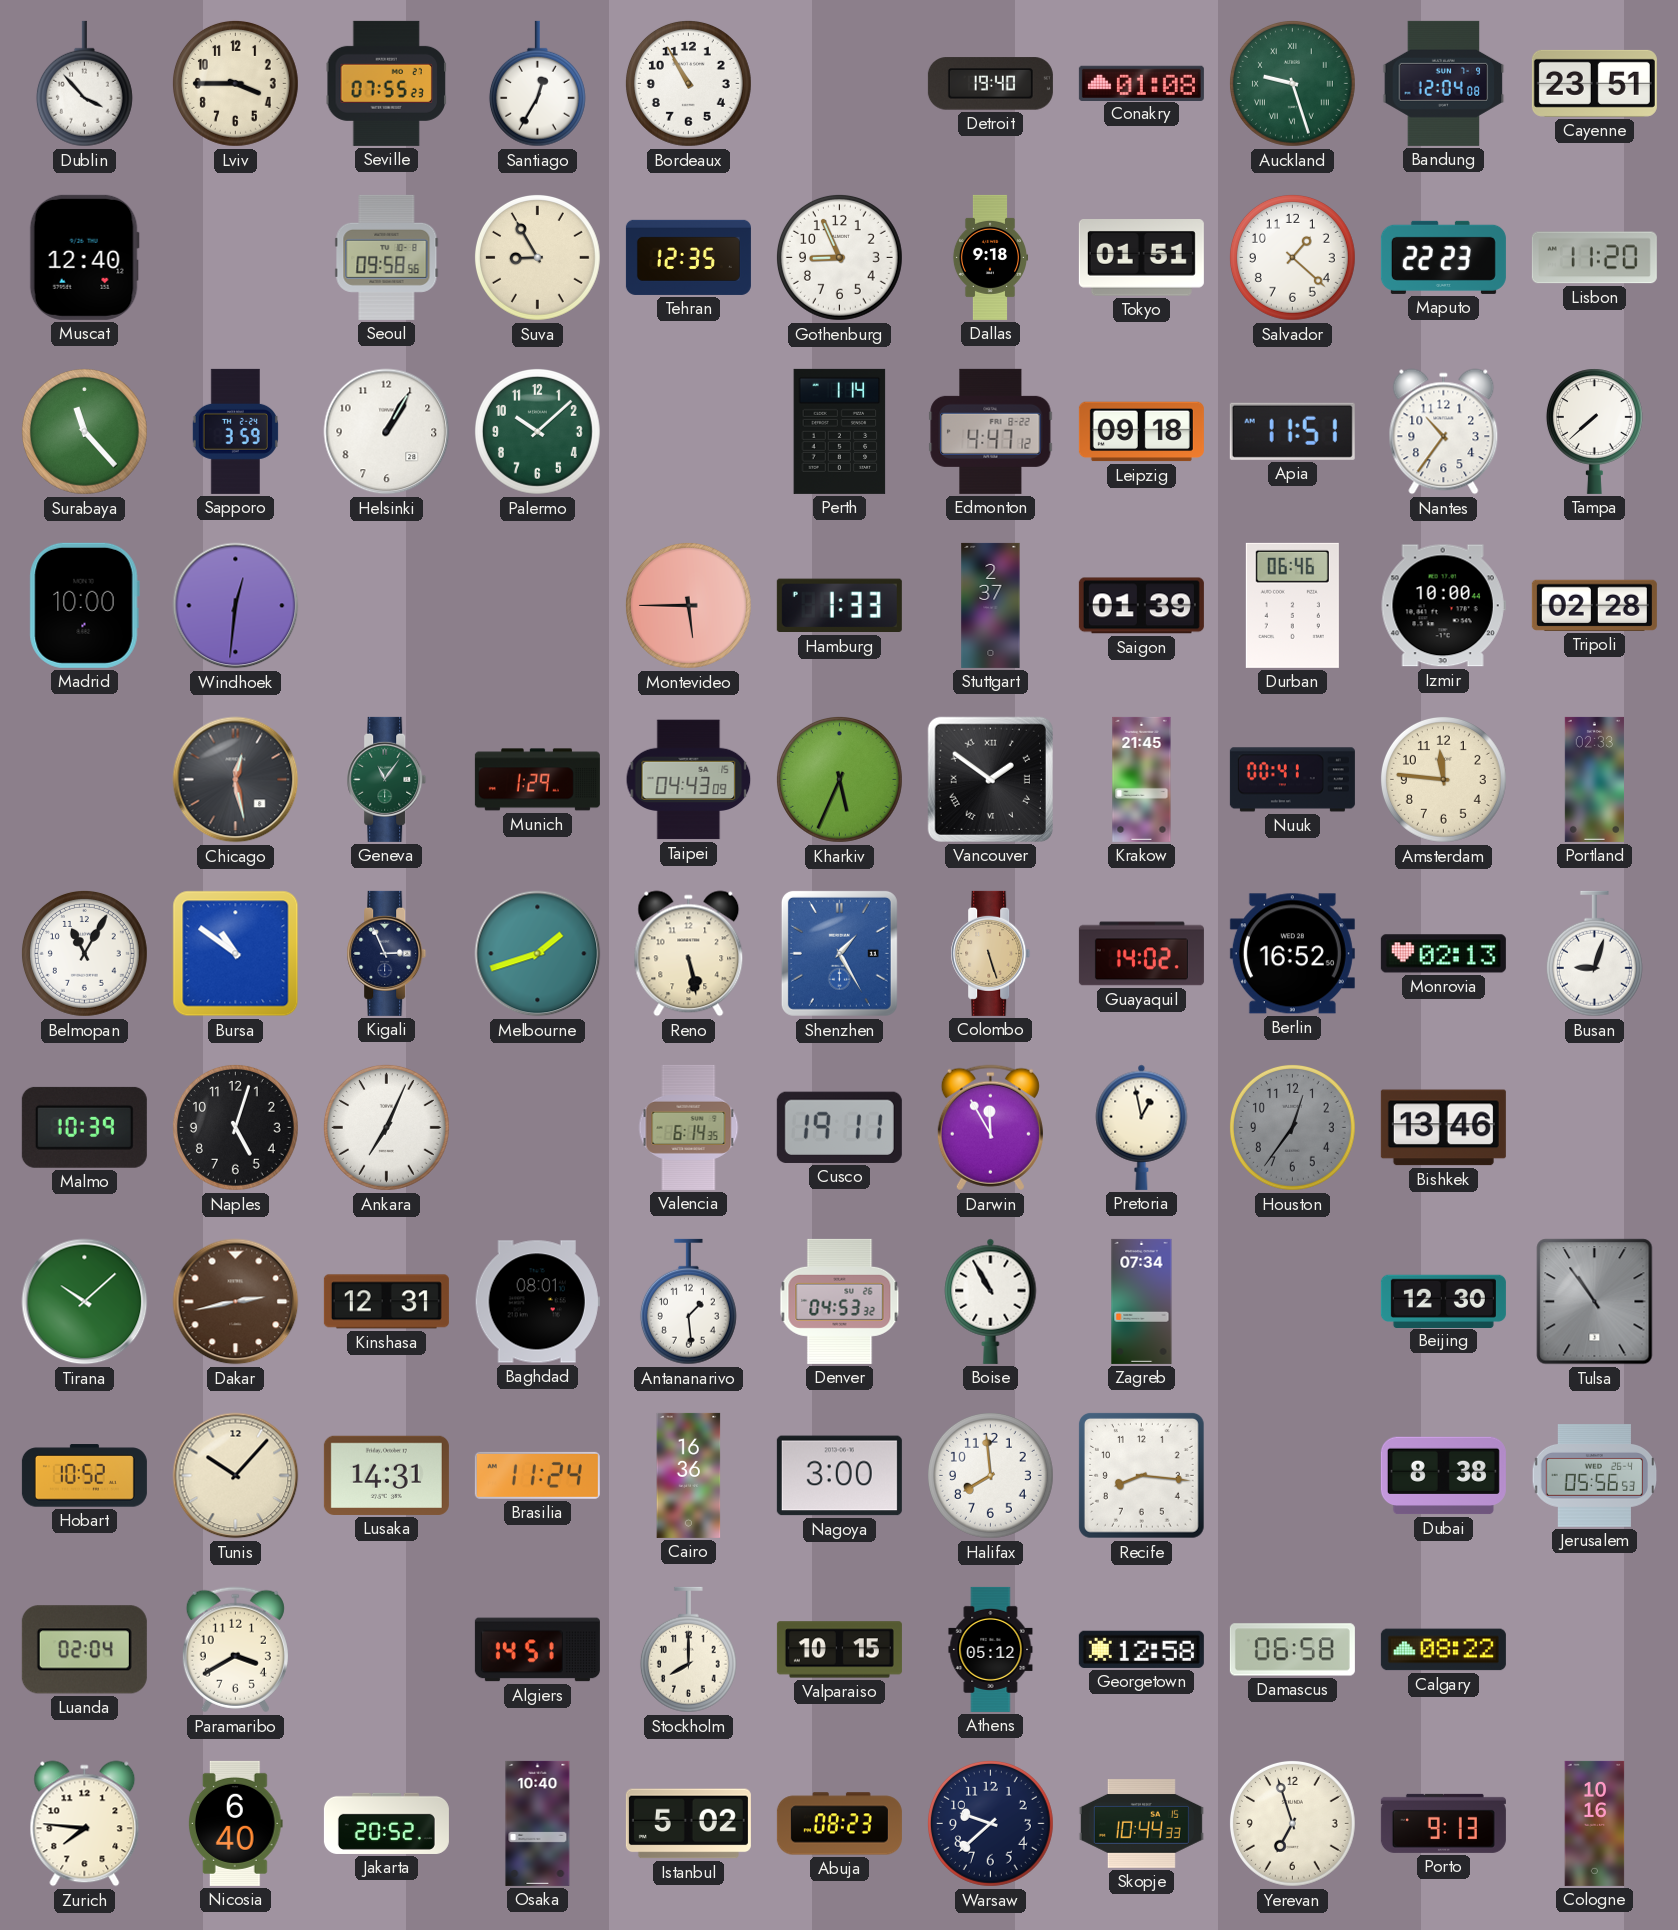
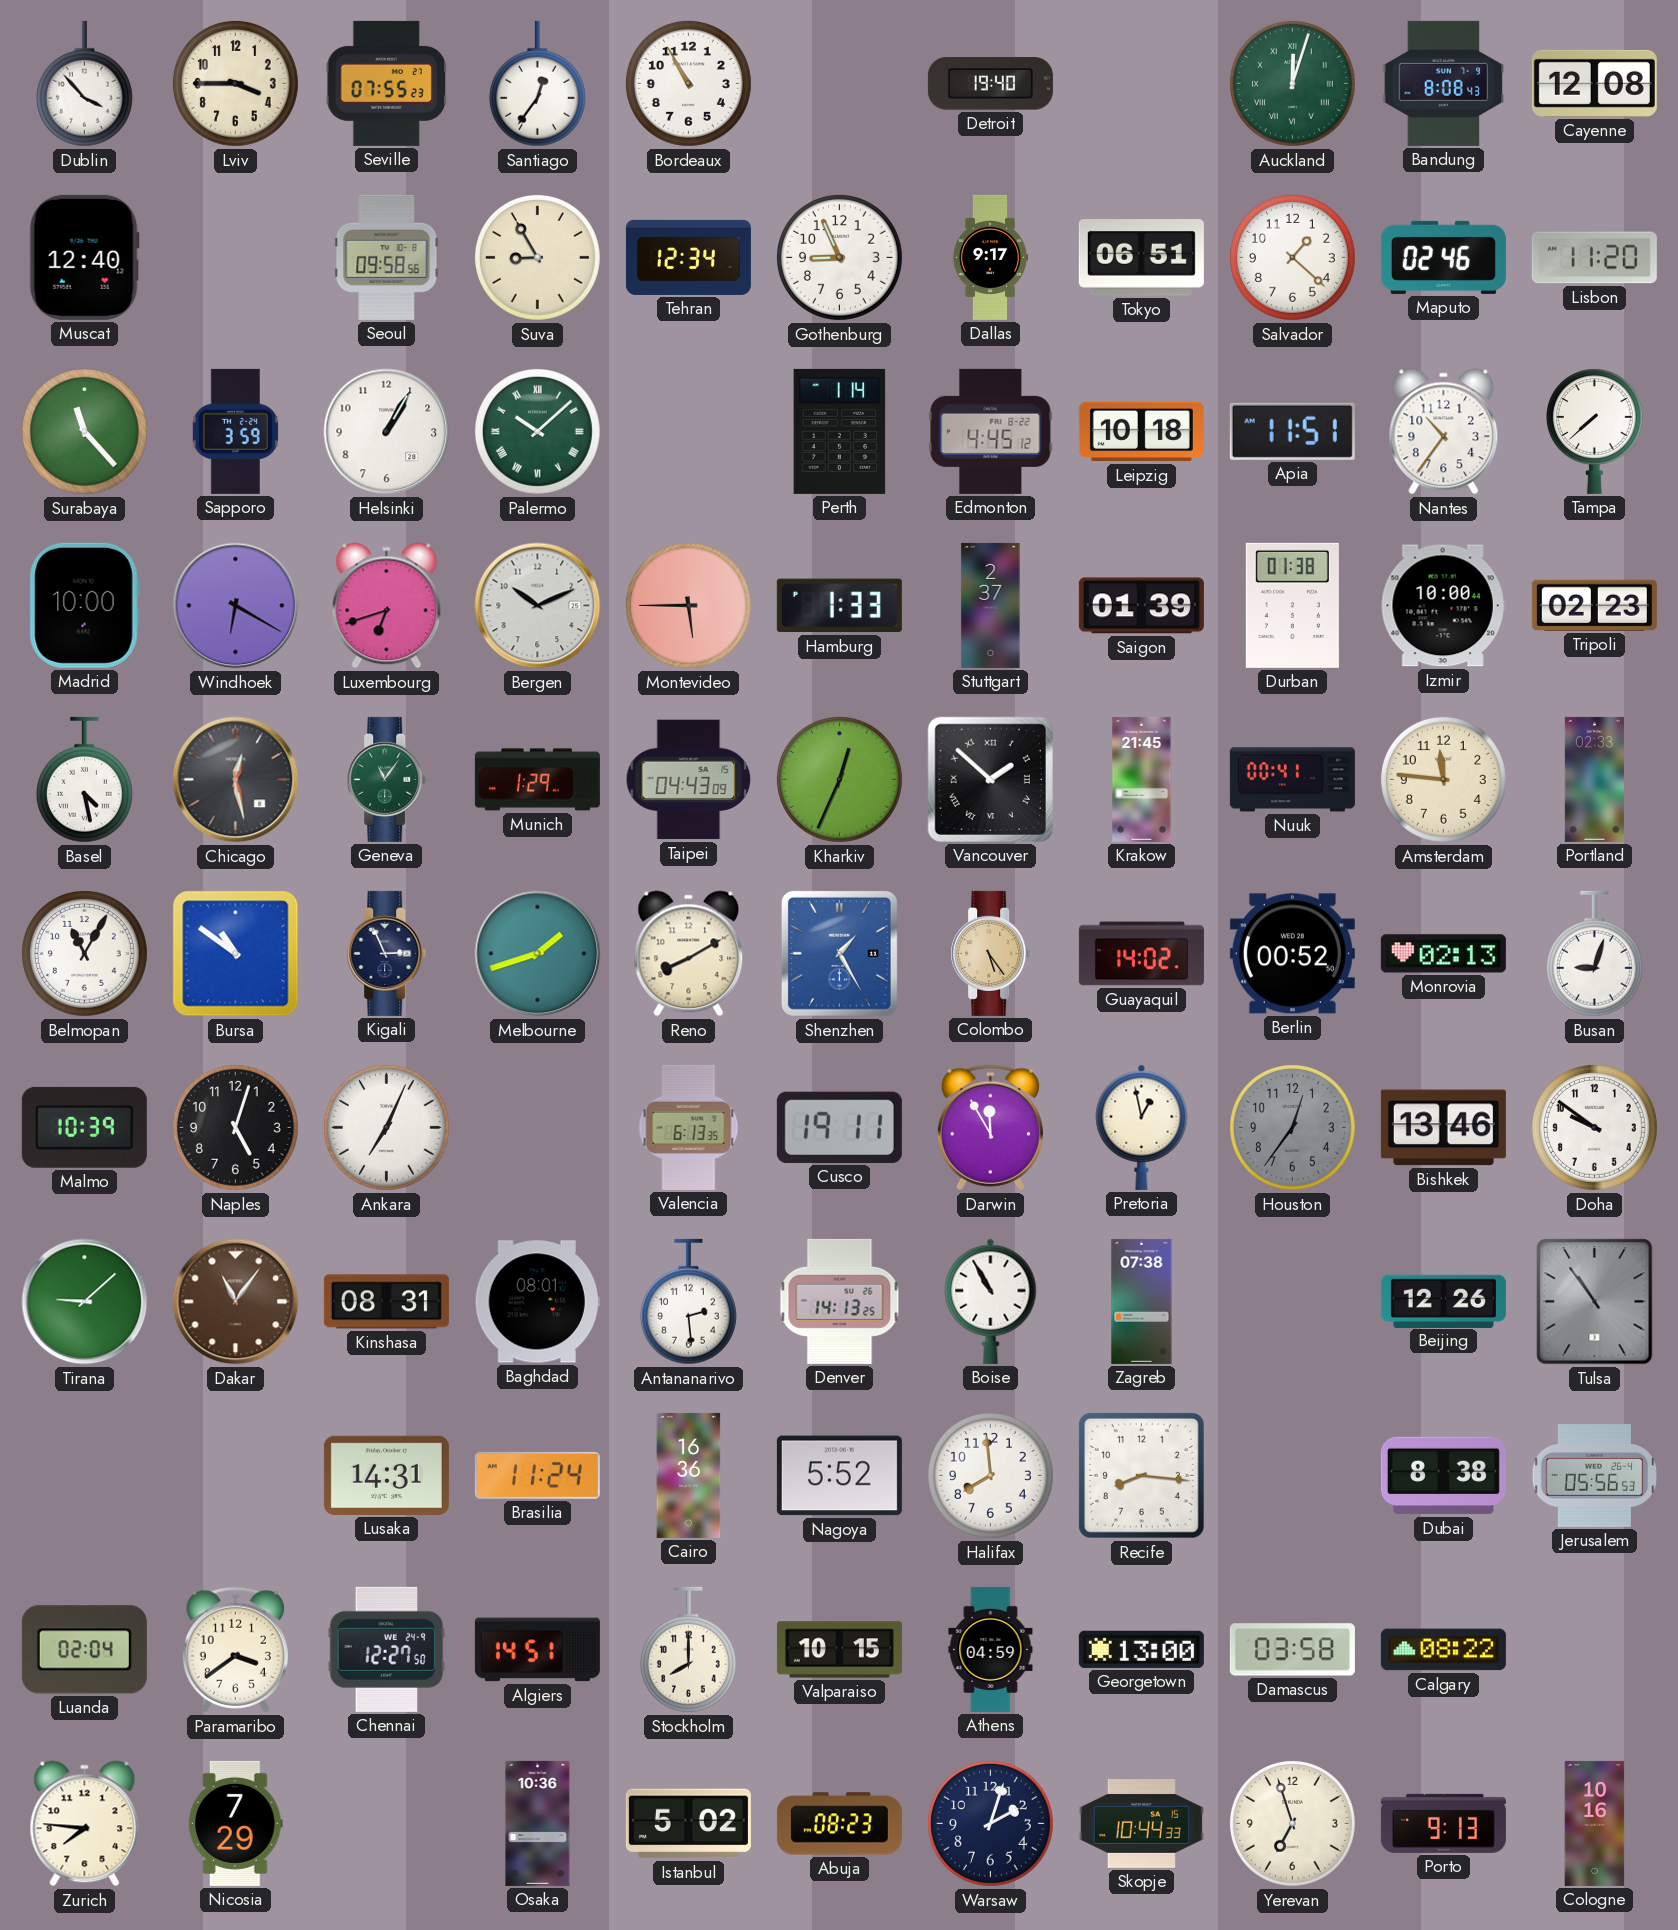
Santiago: 12:35 -> 12:36
Conakry: 01:08 -> none
Auckland: 9:27 -> 12:03
Bandung: 12:04 -> 8:08
Cayenne: 23:51 -> 12:08
Tehran: 12:35 -> 12:34
Dallas: 9:18 -> 9:17
Tokyo: 01:51 -> 06:51
Maputo: 22:23 -> 02:46
Palermo numerals: Arabic -> Roman
Edmonton: 4:47 -> 4:45
Leipzig: 09:18 -> 10:18
Windhoek: 12:31 -> 6:20
Luxembourg: none -> 6:42
Bergen: none -> 10:11
Durban: 06:46 -> 01:38
Tripoli: 02:28 -> 02:23
Basel: none -> 4:28
Kharkiv: 5:34 -> 12:34
Vancouver: 1:51 -> 1:52
Reno: 5:28 -> 8:10
Colombo: 5:27 -> 5:24
Berlin: 16:52 -> 00:52
Valencia: 6:14 -> 6:13
Doha: none -> 9:51
Tirana: 10:08 -> 9:08
Dakar: 2:43 -> 11:06
Kinshasa: 12:31 -> 08:31
Antananarivo: 1:29 -> 2:29
Denver: 04:53 -> 14:13
Zagreb: 07:34 -> 07:38
Beijing: 12:30 -> 12:26
Hobart: 10:52 -> none
Tunis: 10:07 -> none
Nagoya: 3:00 -> 5:52
Paramaribo: 3:40 -> 3:39
Chennai: none -> 12:27
Athens: 05:12 -> 04:59
Georgetown: 12:58 -> 13:00
Damascus: 06:58 -> 03:58
Nicosia: 6:40 -> 7:29
Jakarta: 20:52 -> none
Osaka: 10:40 -> 10:36
Warsaw: 9:38 -> 2:03
